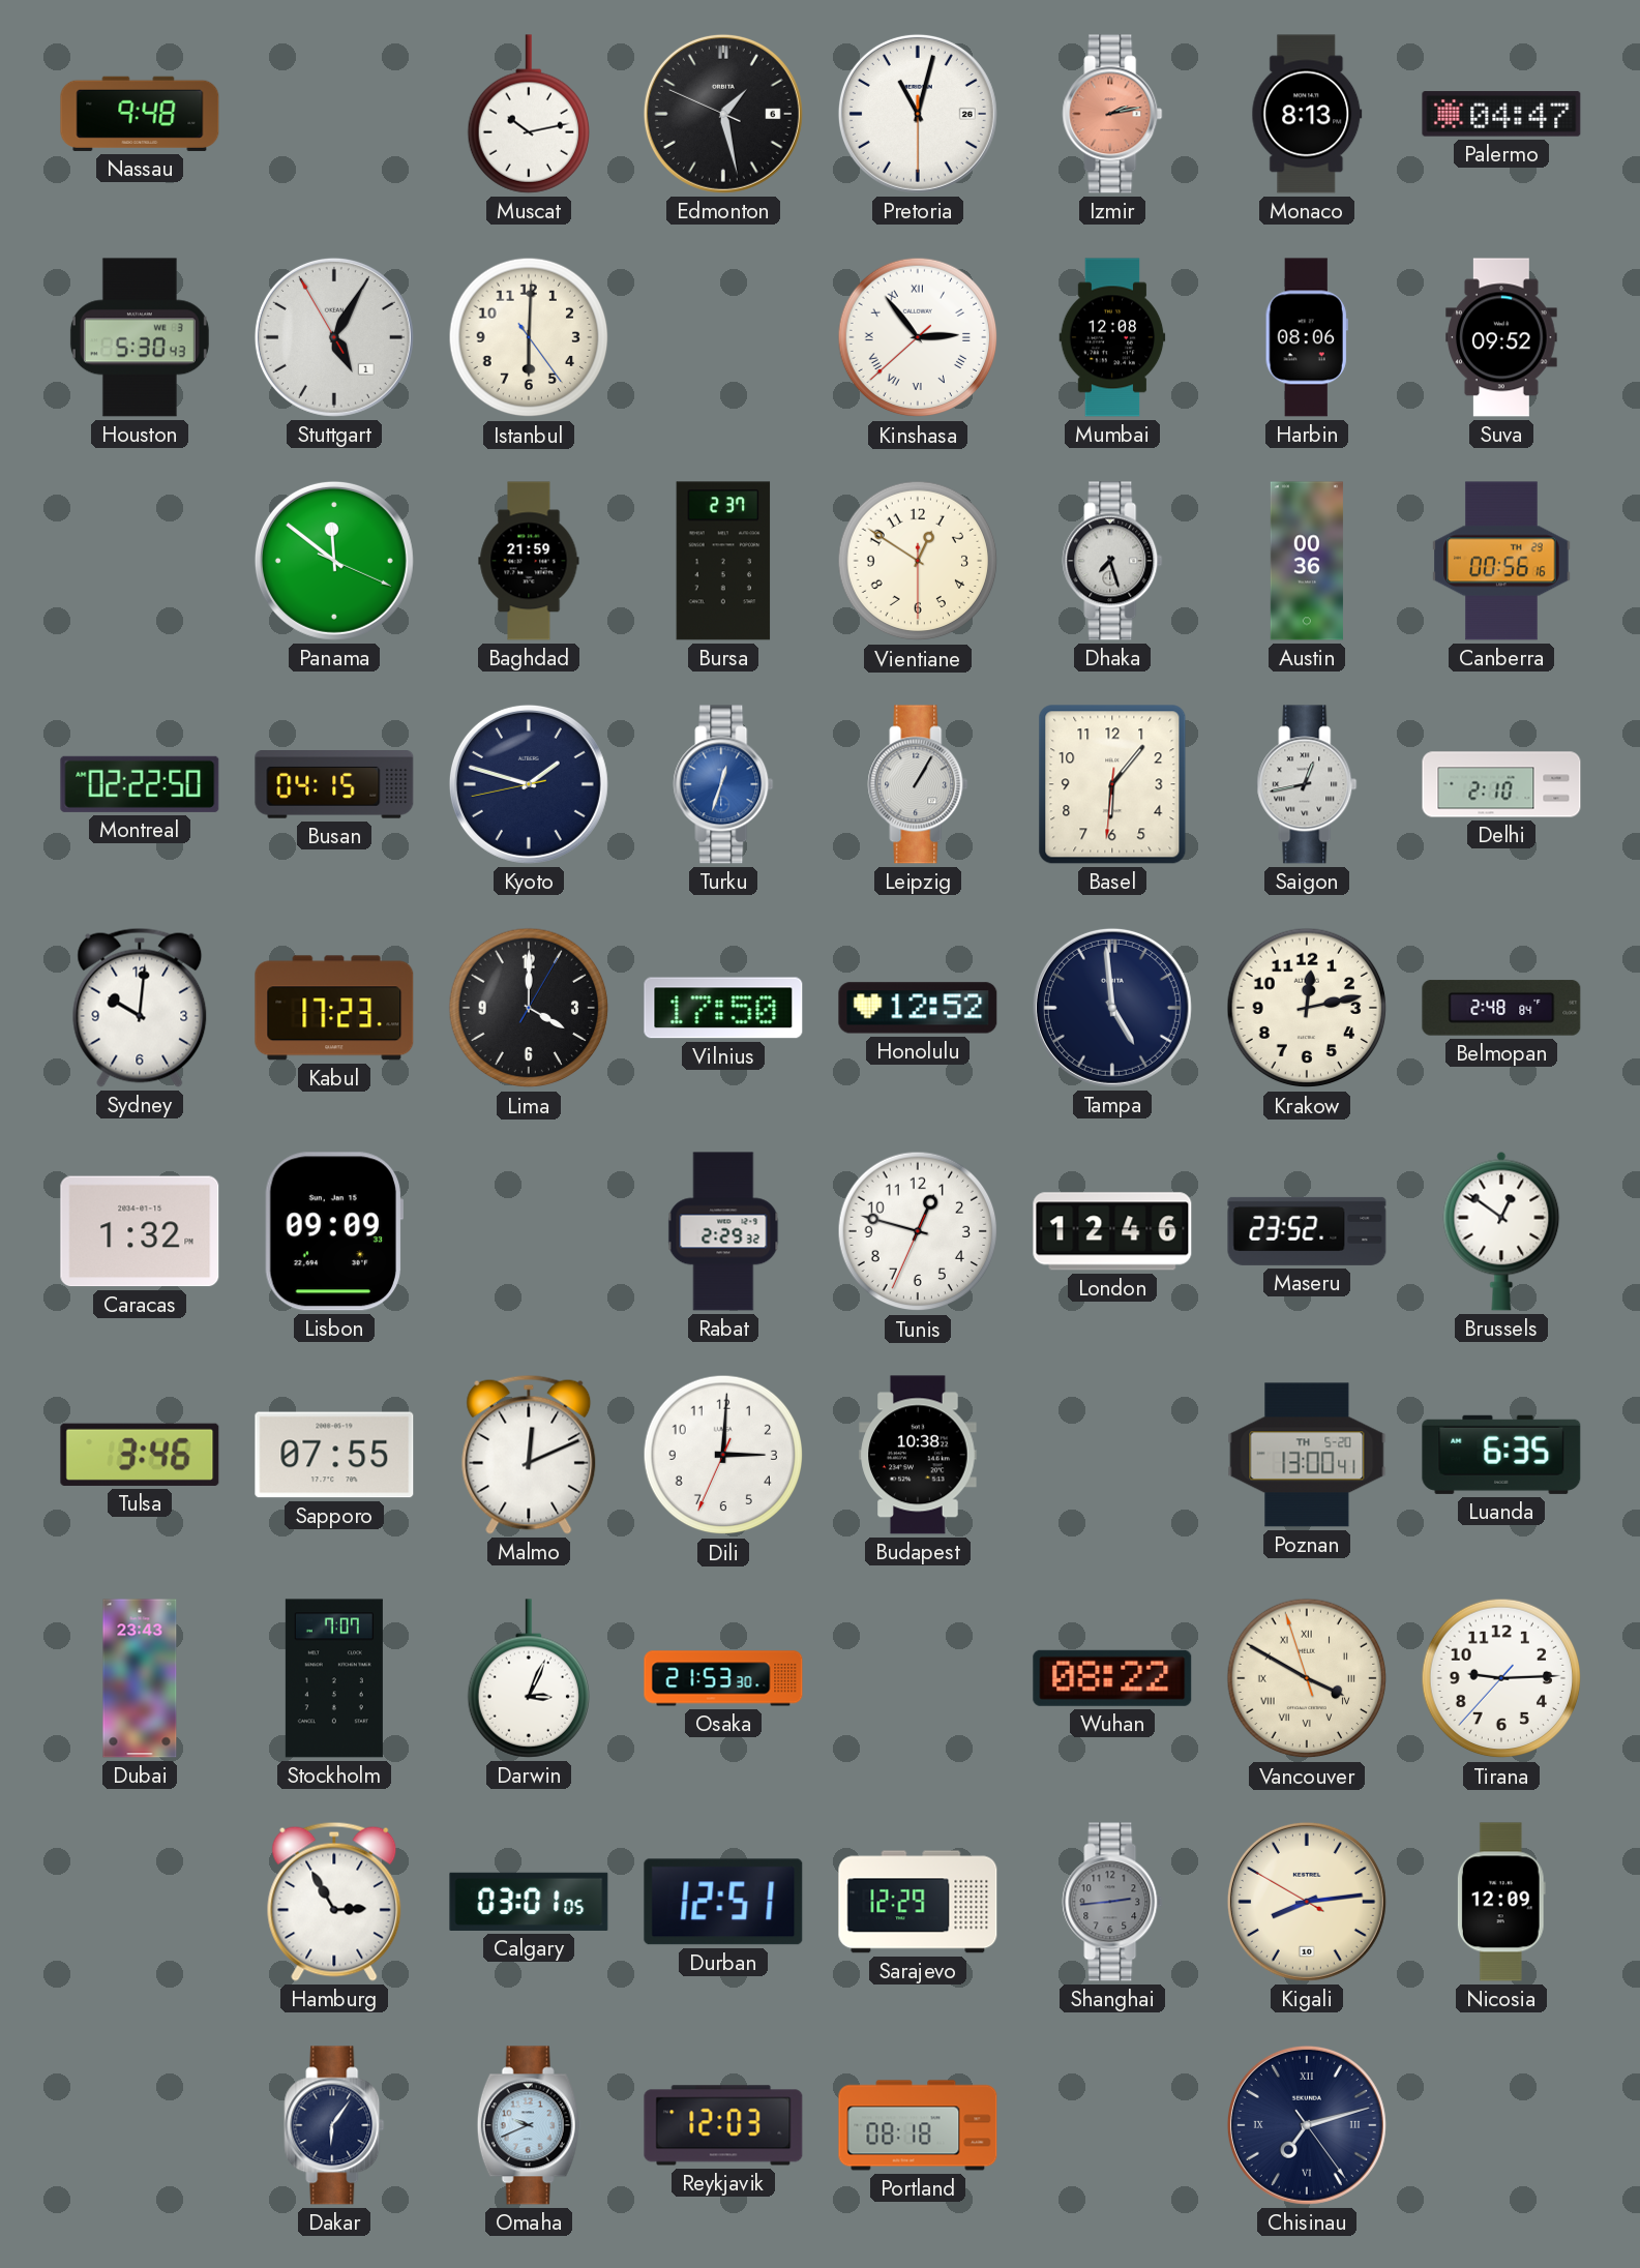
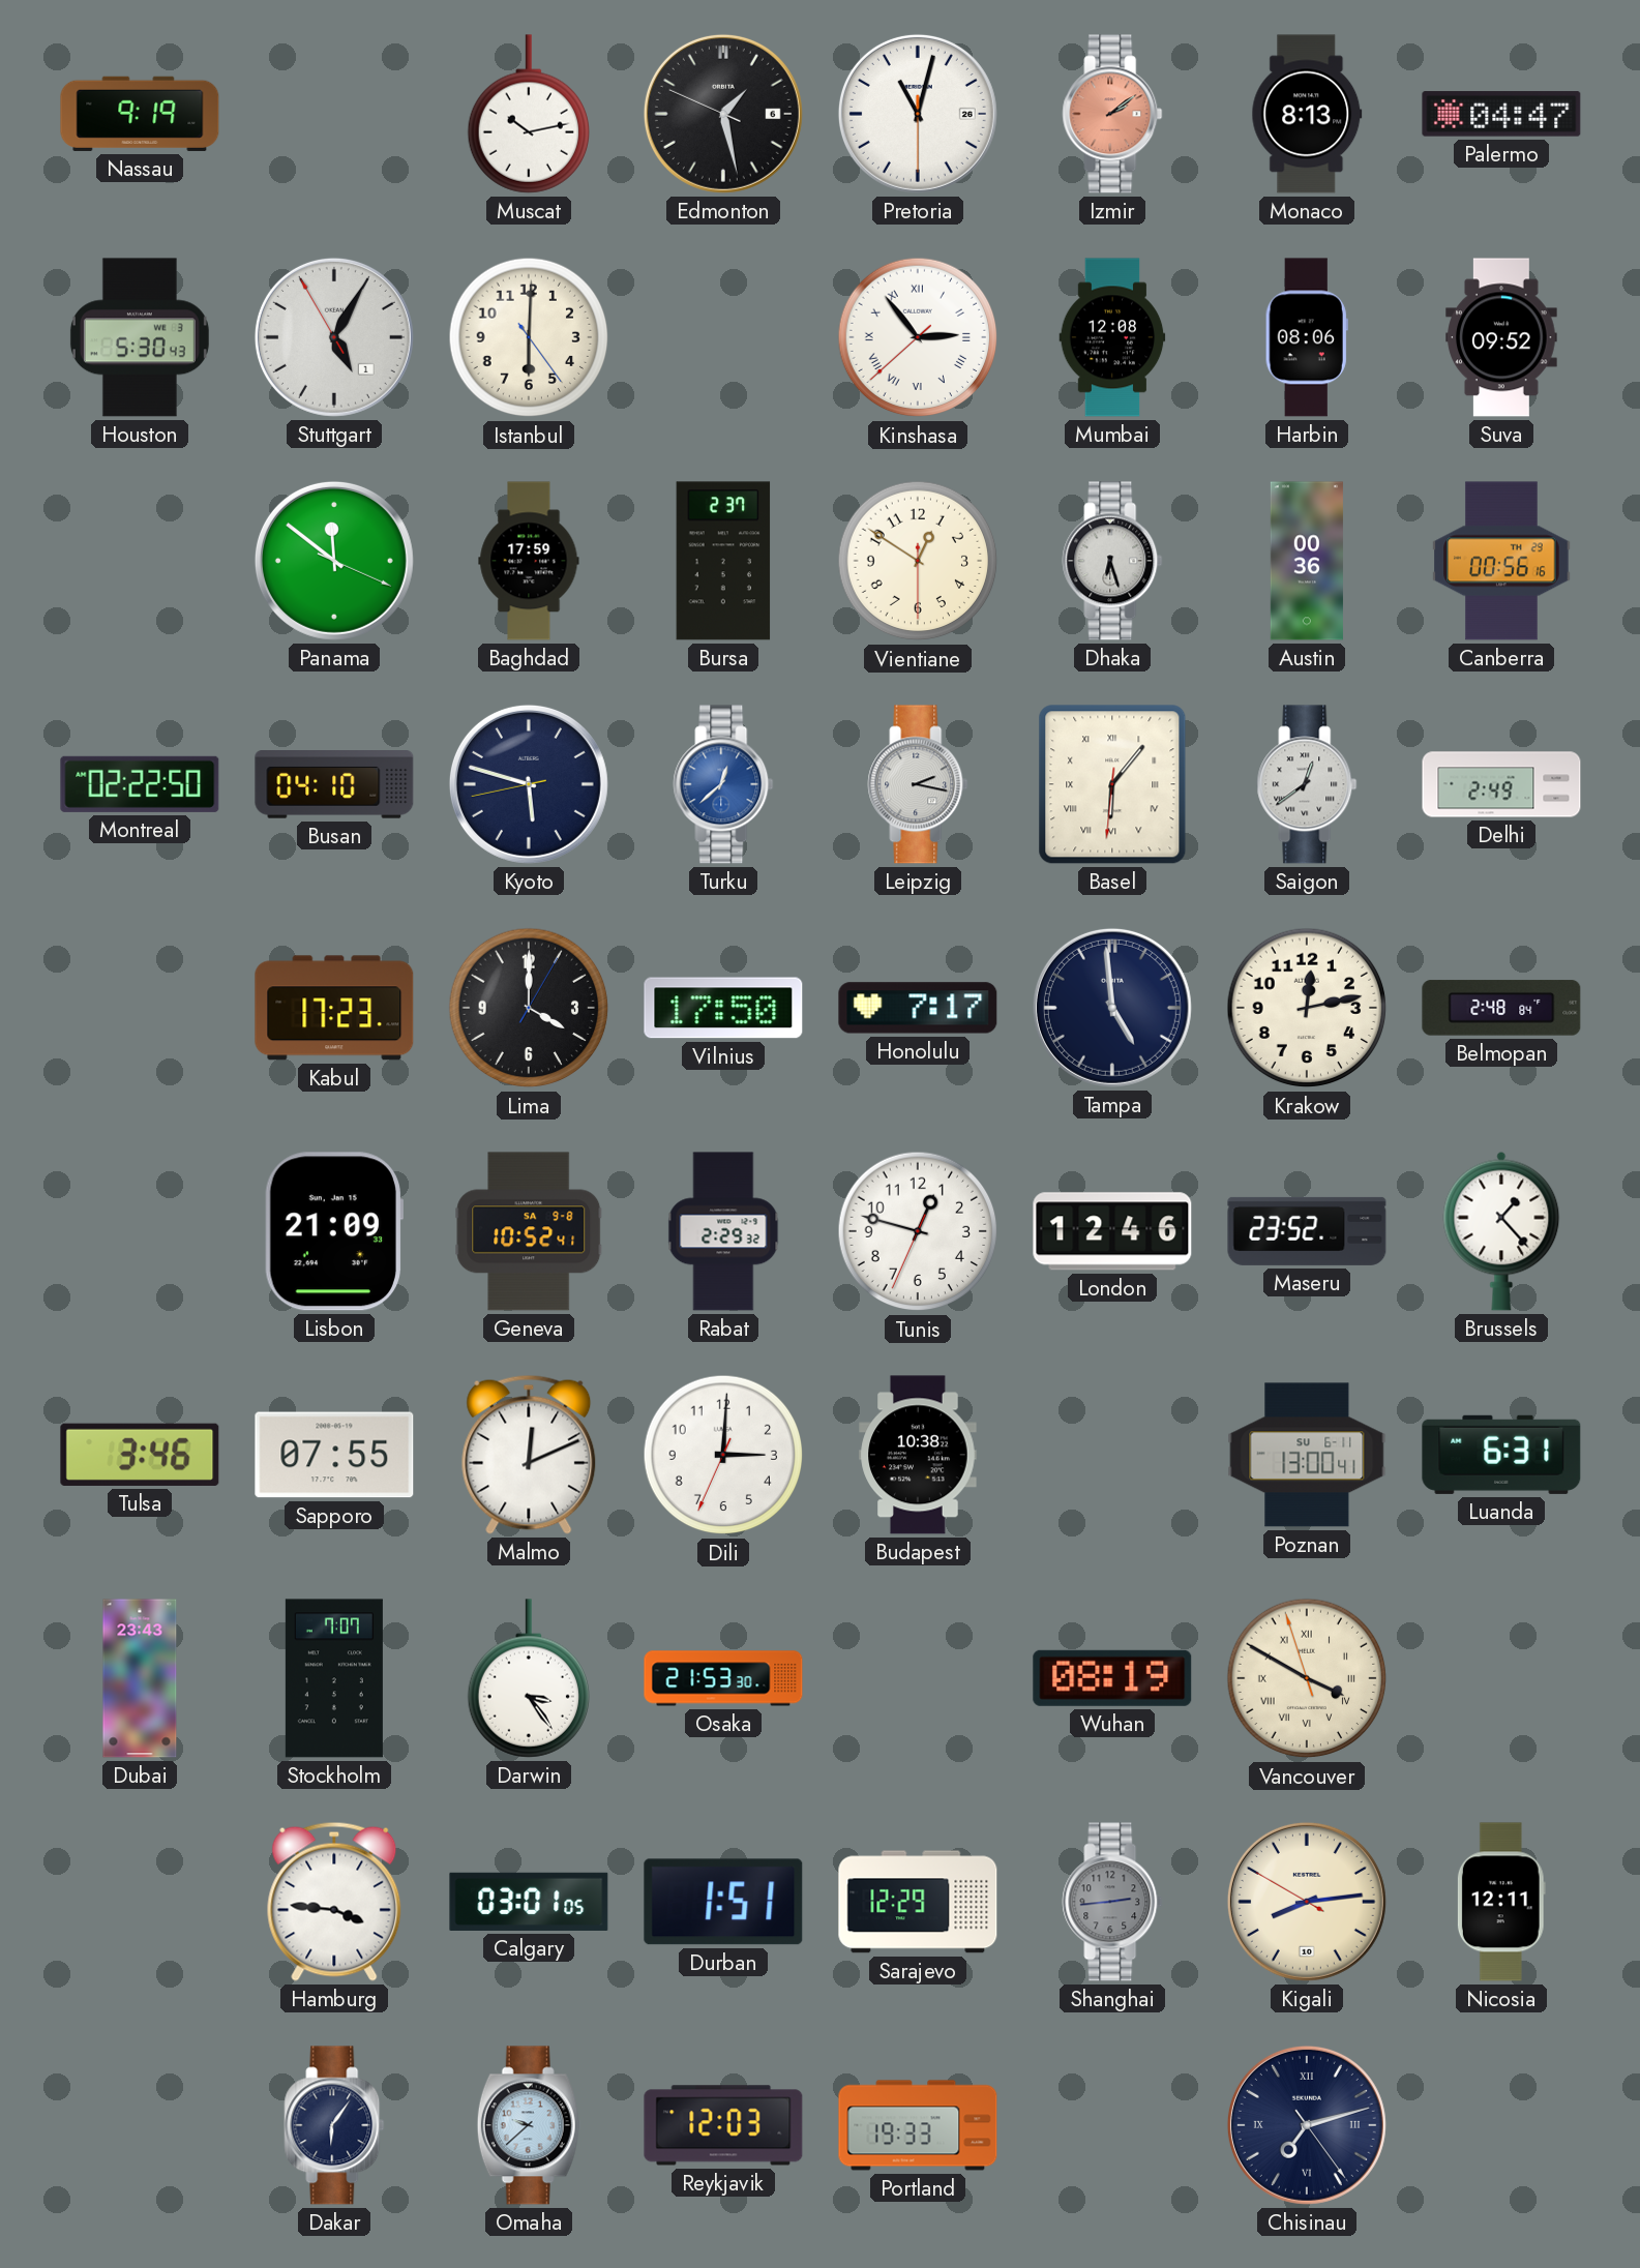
Nassau: 9:48 -> 9:19
Izmir: 2:13 -> 2:09
Baghdad: 21:59 -> 17:59
Dhaka: 7:27 -> 6:27
Busan: 04:15 -> 04:10
Kyoto: 1:47 -> 5:47
Turku: 12:33 -> 12:38
Leipzig: 1:05 -> 2:17
Basel numerals: Arabic -> Roman
Saigon: 12:43 -> 12:39
Delhi: 2:10 -> 2:49
Sydney: 10:01 -> none
Honolulu: 12:52 -> 7:17
Caracas: 1:32 -> none
Lisbon: 09:09 -> 21:09
Geneva: none -> 10:52
Brussels: 12:51 -> 1:23
Poznan date: TH 5-20 -> SU 6-11
Luanda: 6:35 -> 6:31
Darwin: 3:04 -> 3:24
Wuhan: 08:22 -> 08:19
Tirana: 9:14 -> none
Hamburg: 2:55 -> 3:46
Durban: 12:51 -> 1:51
Nicosia: 12:09 -> 12:11
Omaha: 9:41 -> 9:38
Portland: 08:18 -> 19:33
